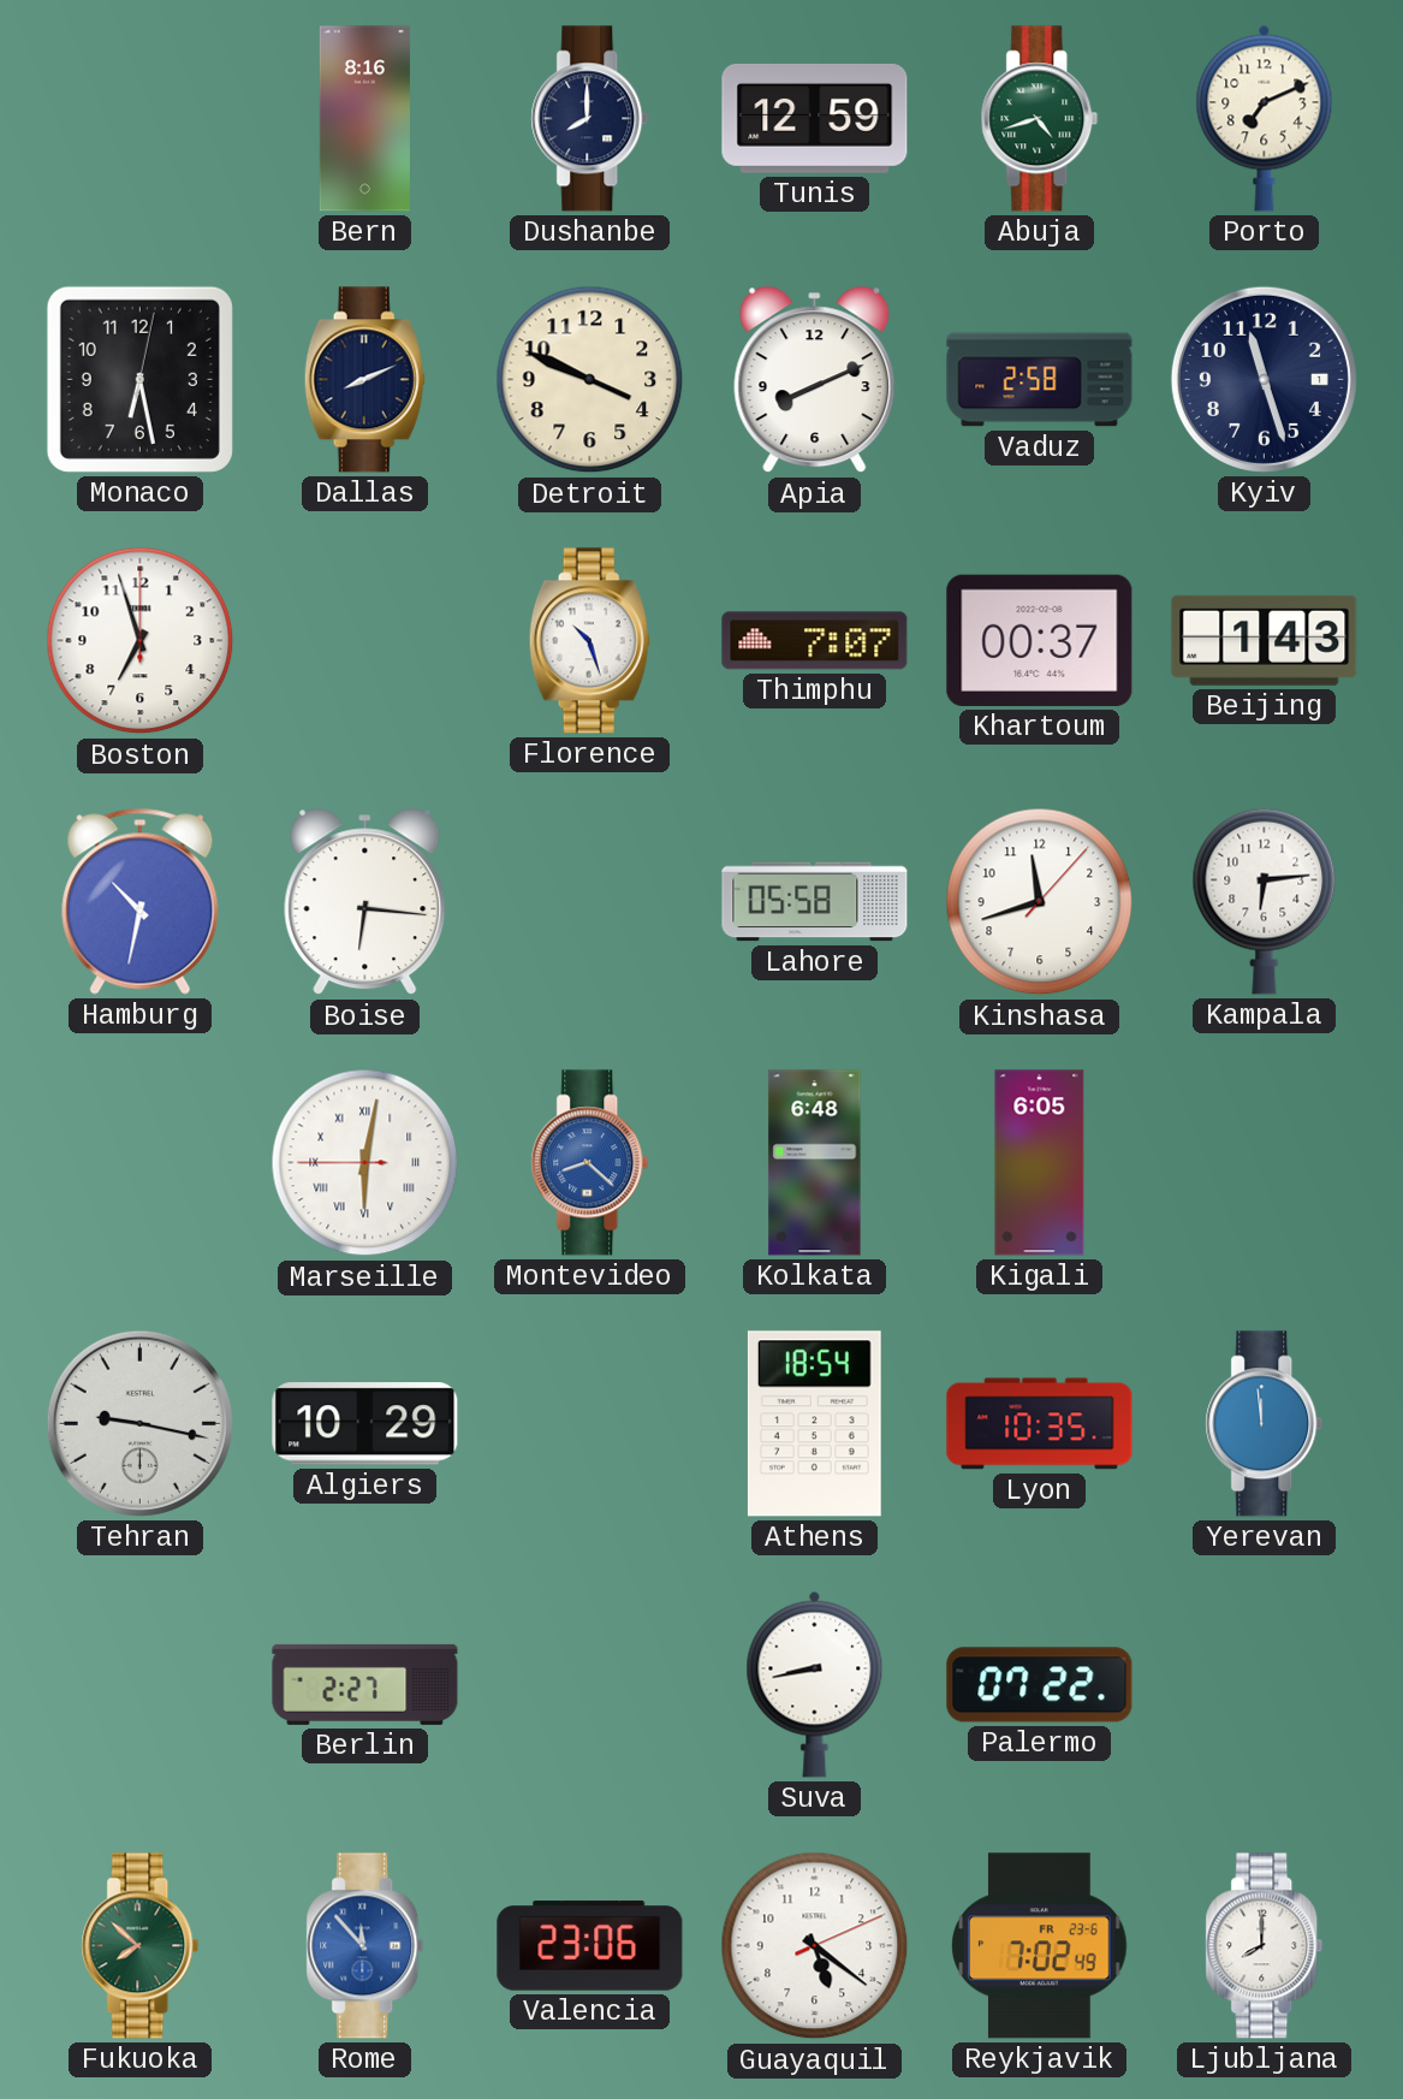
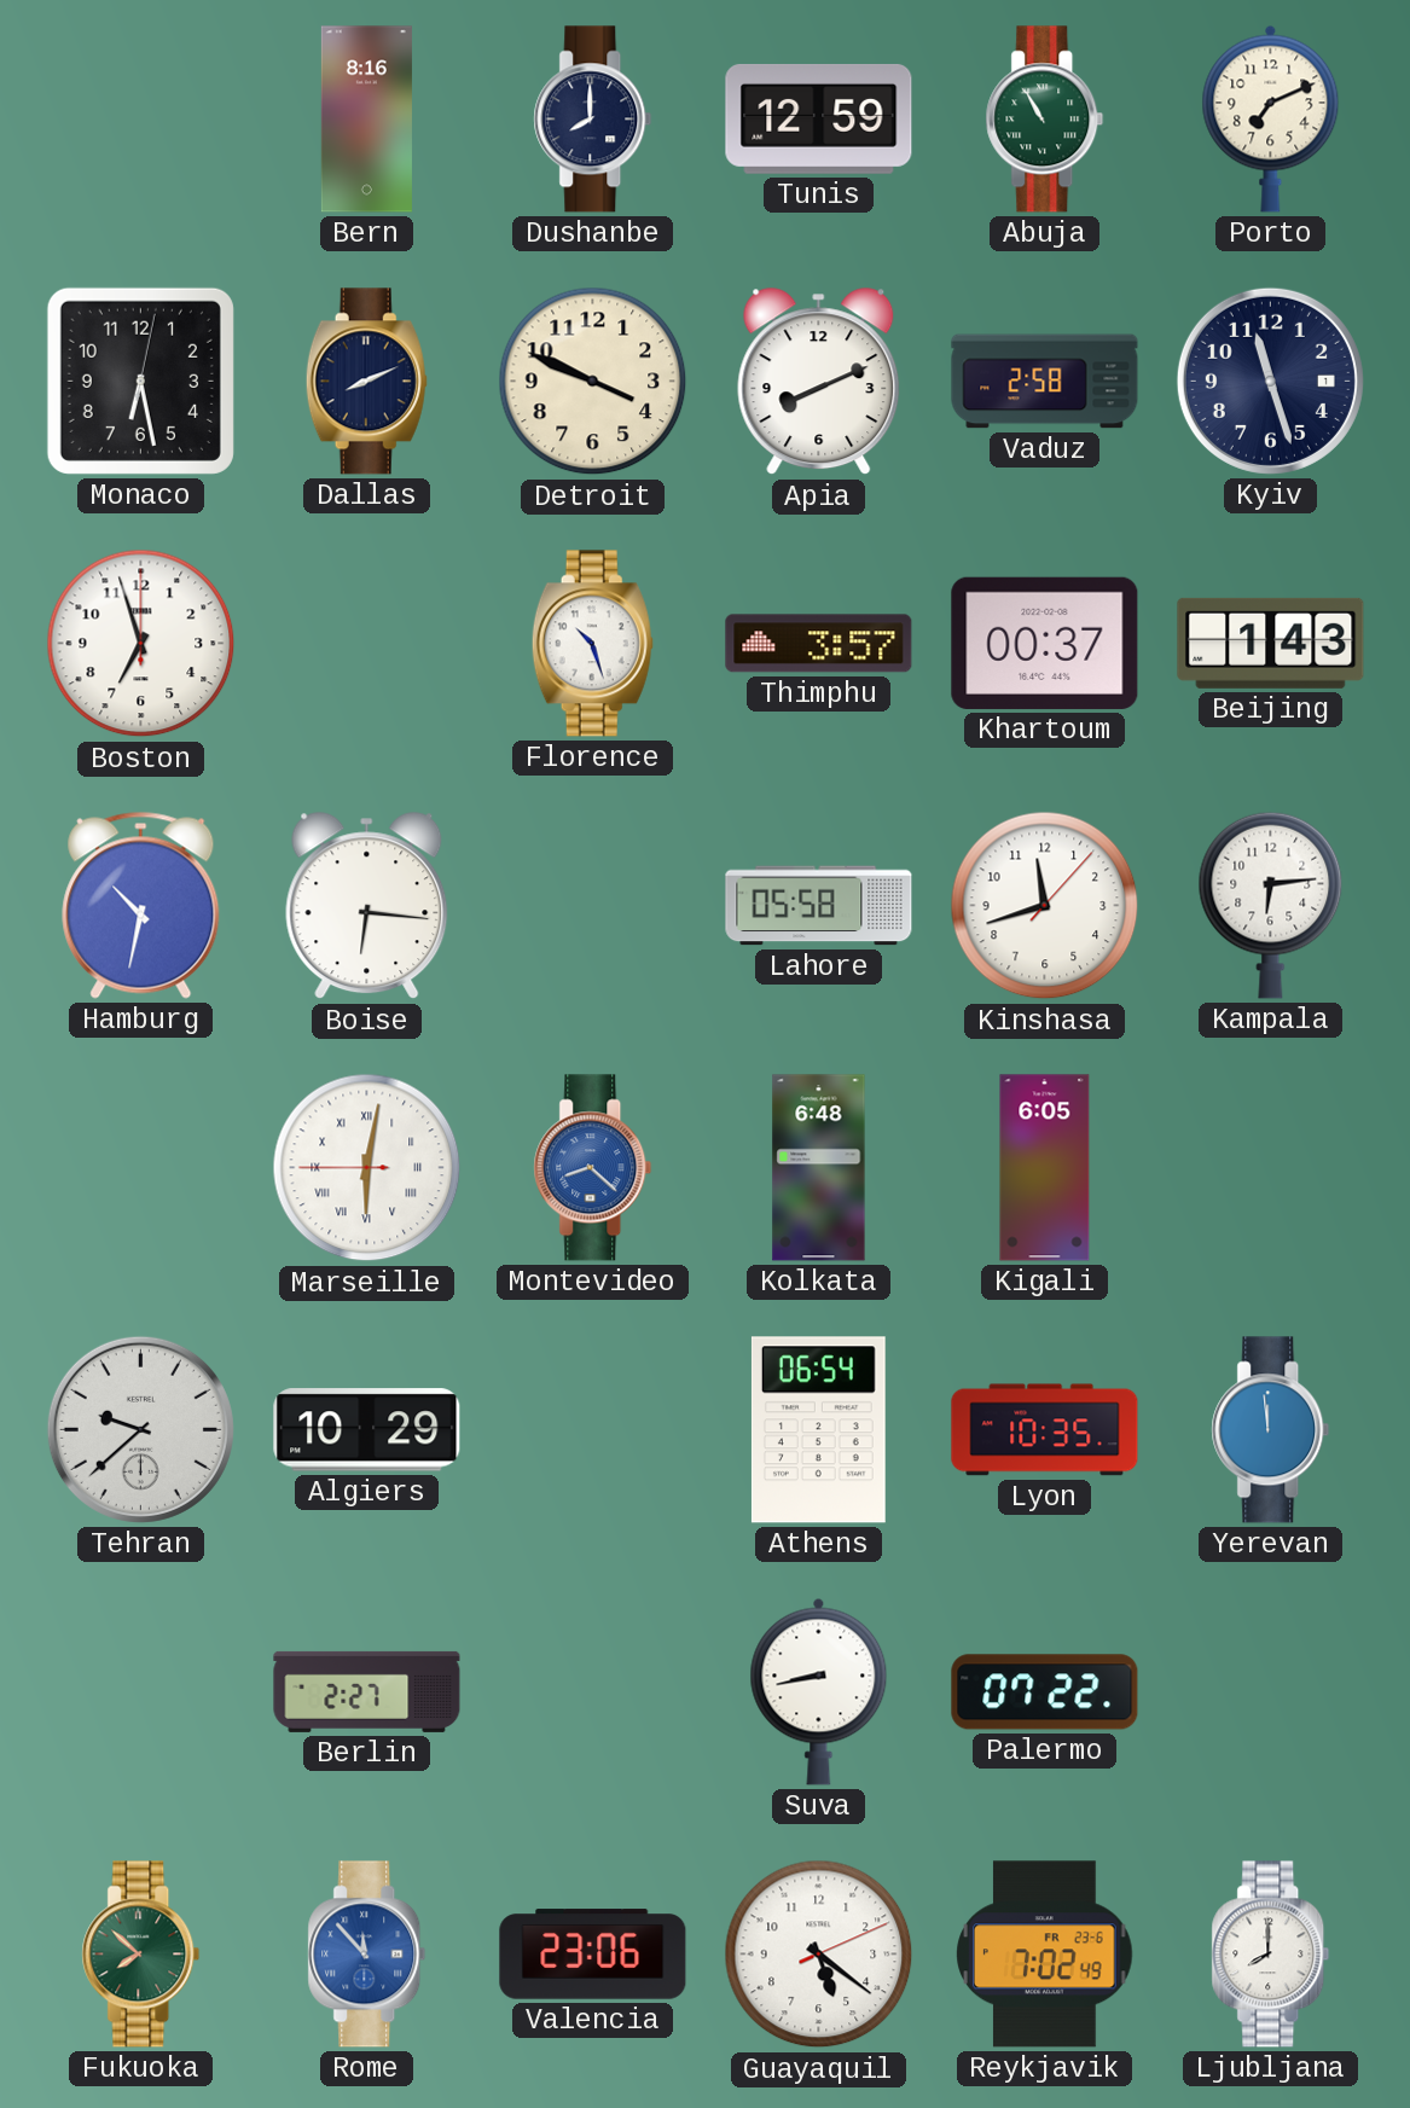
Abuja: 4:42 -> 10:55
Thimphu: 7:07 -> 3:57
Tehran: 9:17 -> 9:38
Athens: 18:54 -> 06:54
